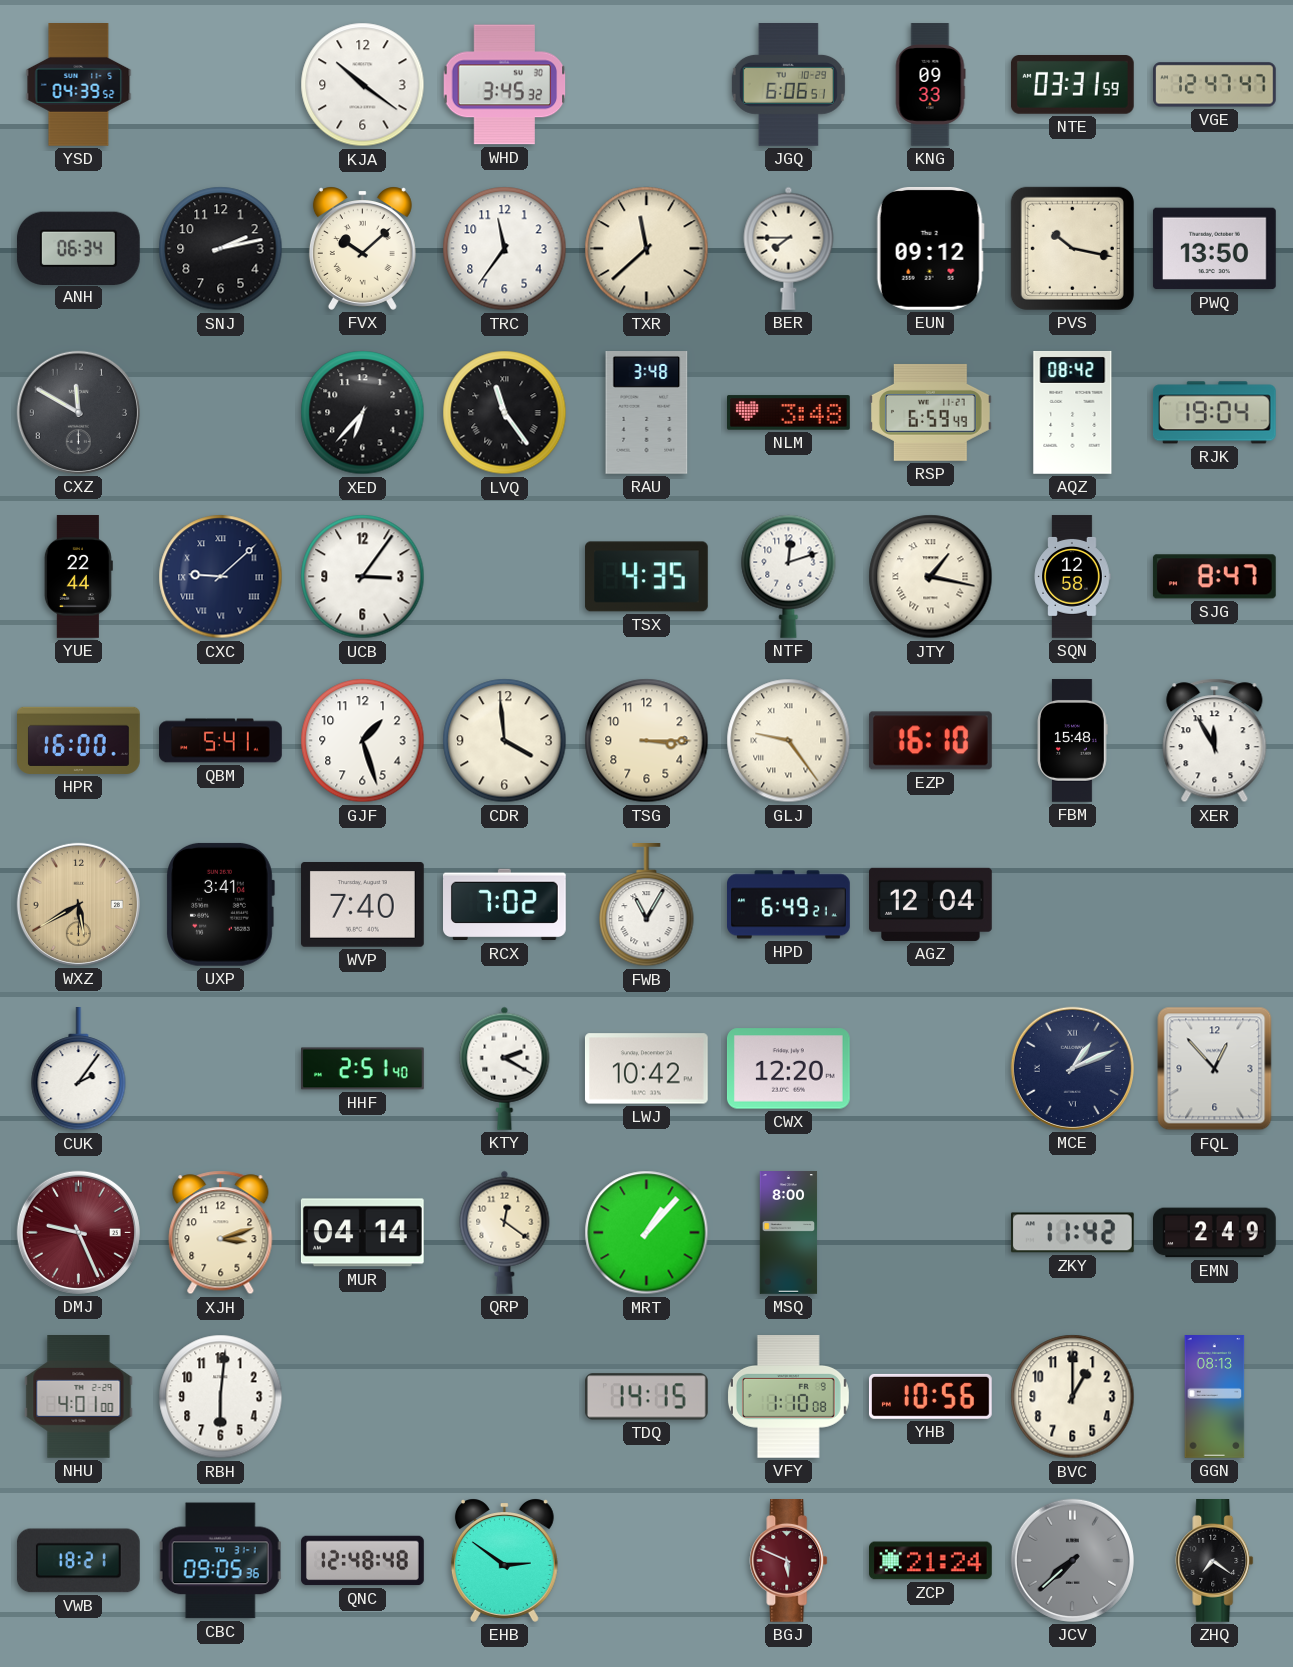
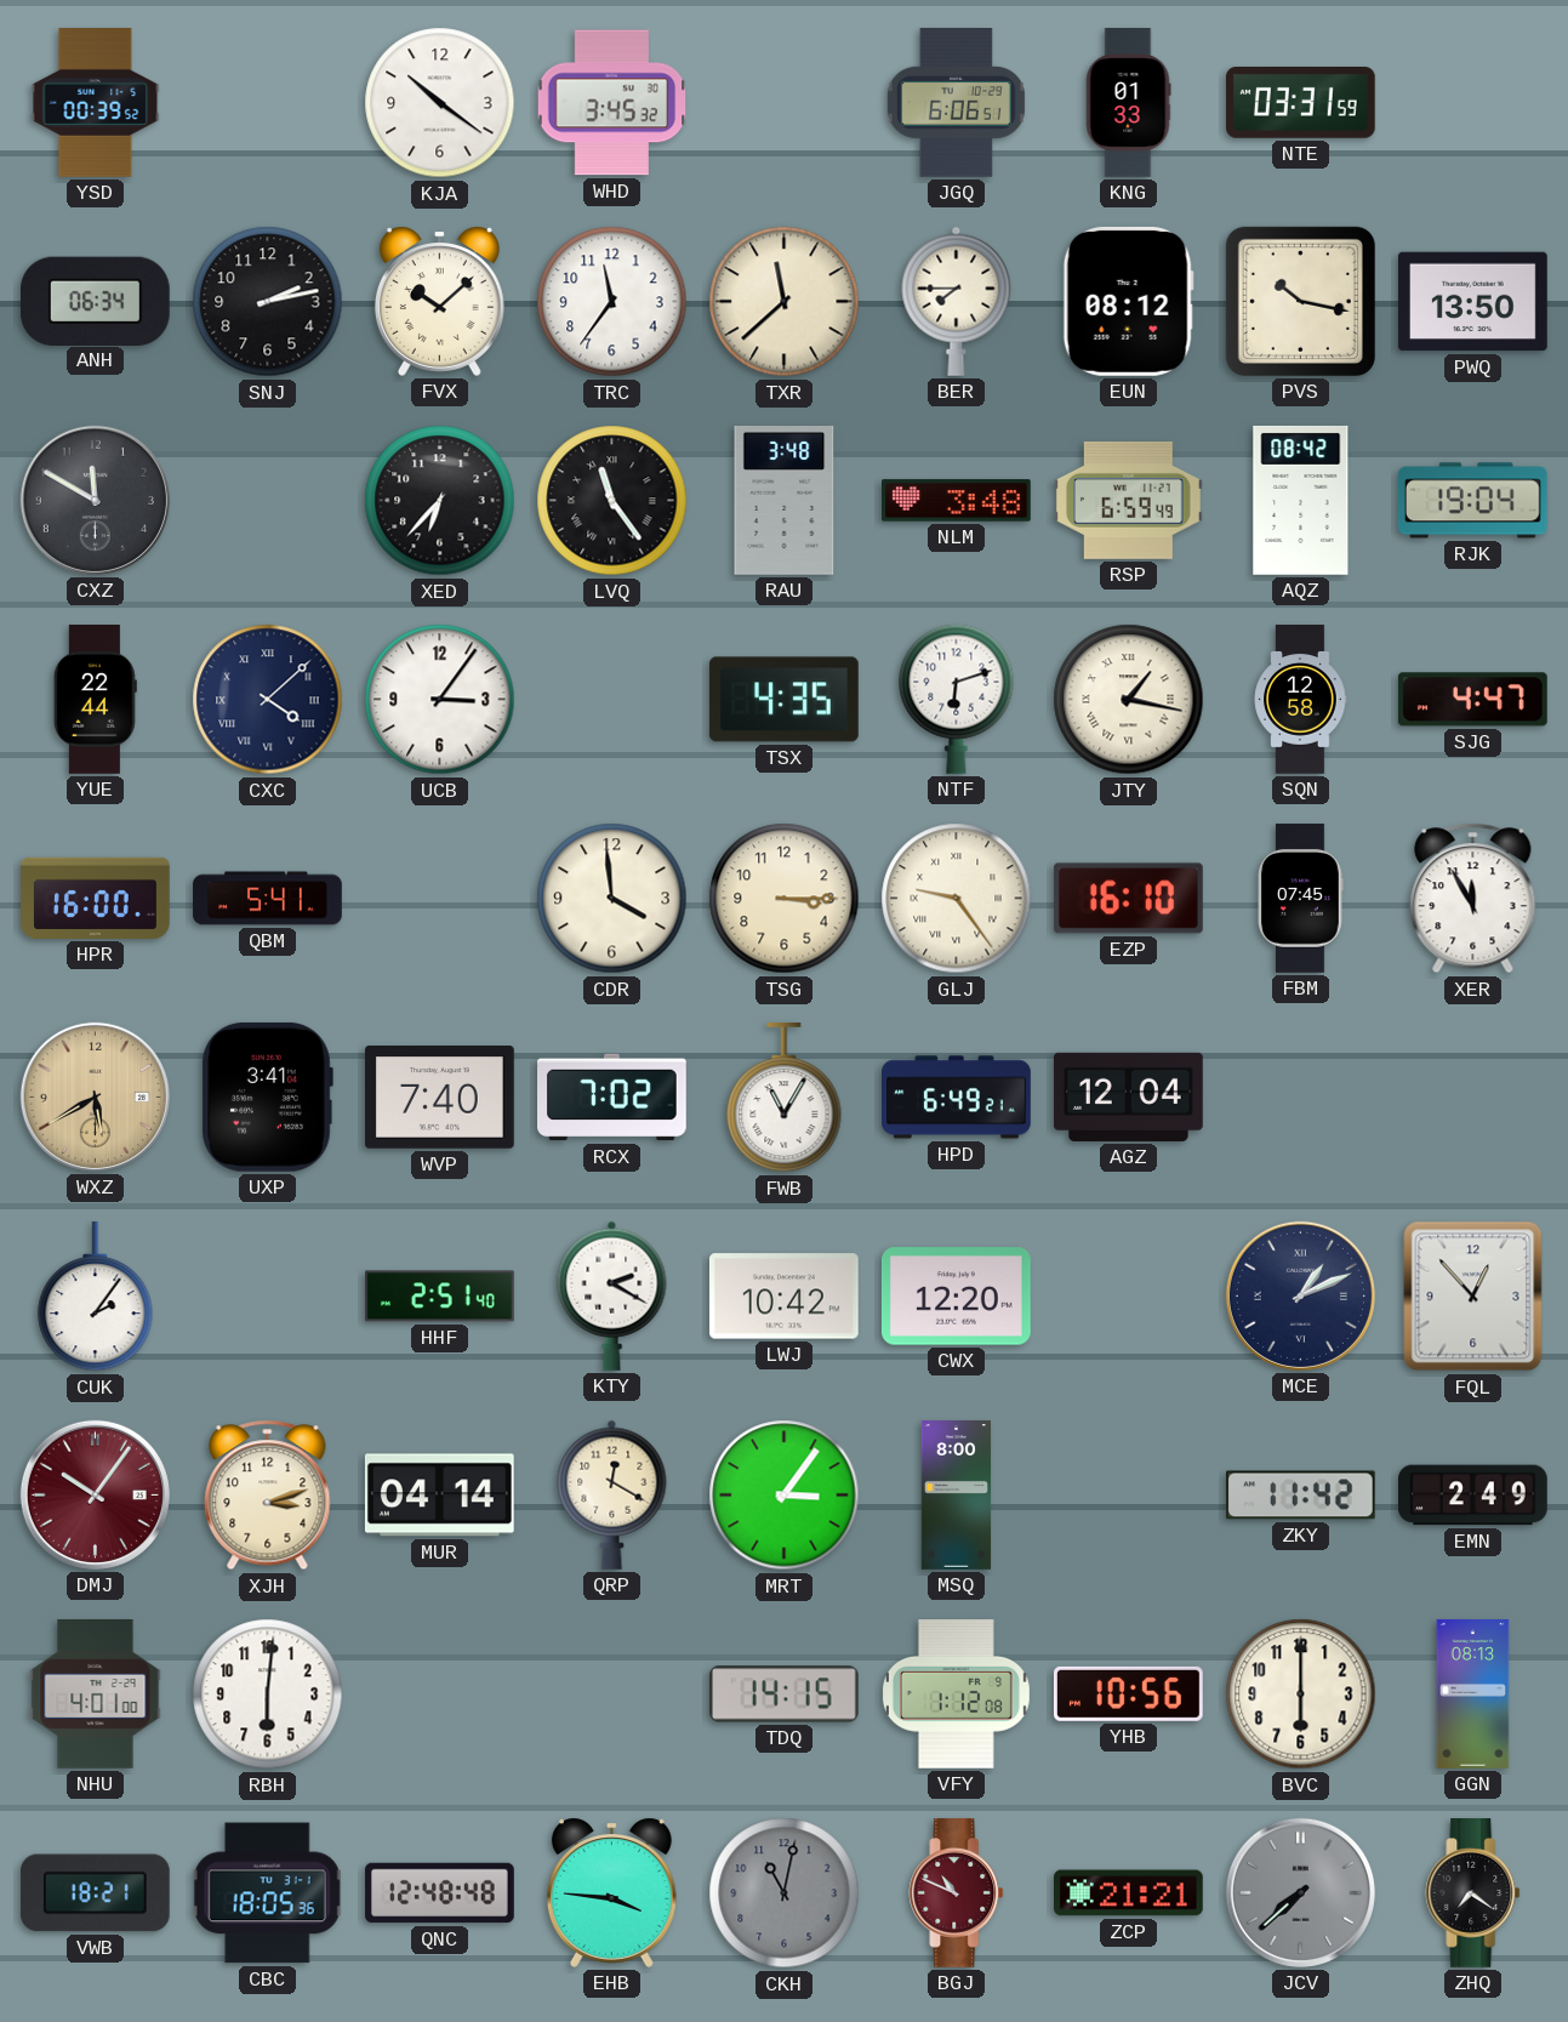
YSD: 04:39 -> 00:39
KNG: 09:33 -> 01:33
VGE: 12:47 -> none
EUN: 09:12 -> 08:12
CXC: 9:08 -> 4:08
NTF: 12:12 -> 6:12
SJG: 8:47 -> 4:47
GJF: 1:27 -> none
FBM: 15:48 -> 07:45
DMJ: 9:26 -> 10:06
QRP: 12:21 -> 12:20
MRT: 1:07 -> 3:06
VFY: 1:10 -> 1:12
BVC: 1:00 -> 6:00
CBC: 09:05 -> 18:05
EHB: 2:51 -> 3:46
CKH: none -> 11:02
BGJ: 5:49 -> 10:49
ZCP: 21:24 -> 21:21
